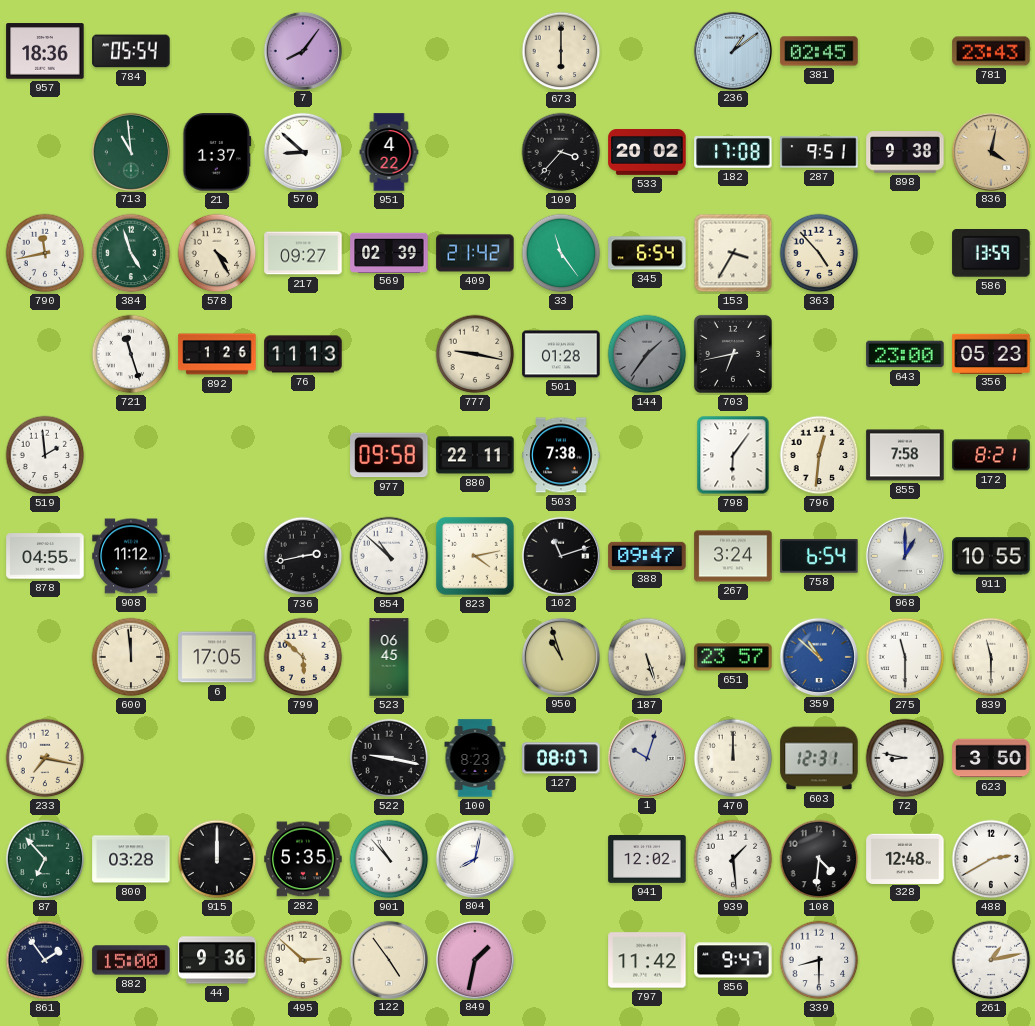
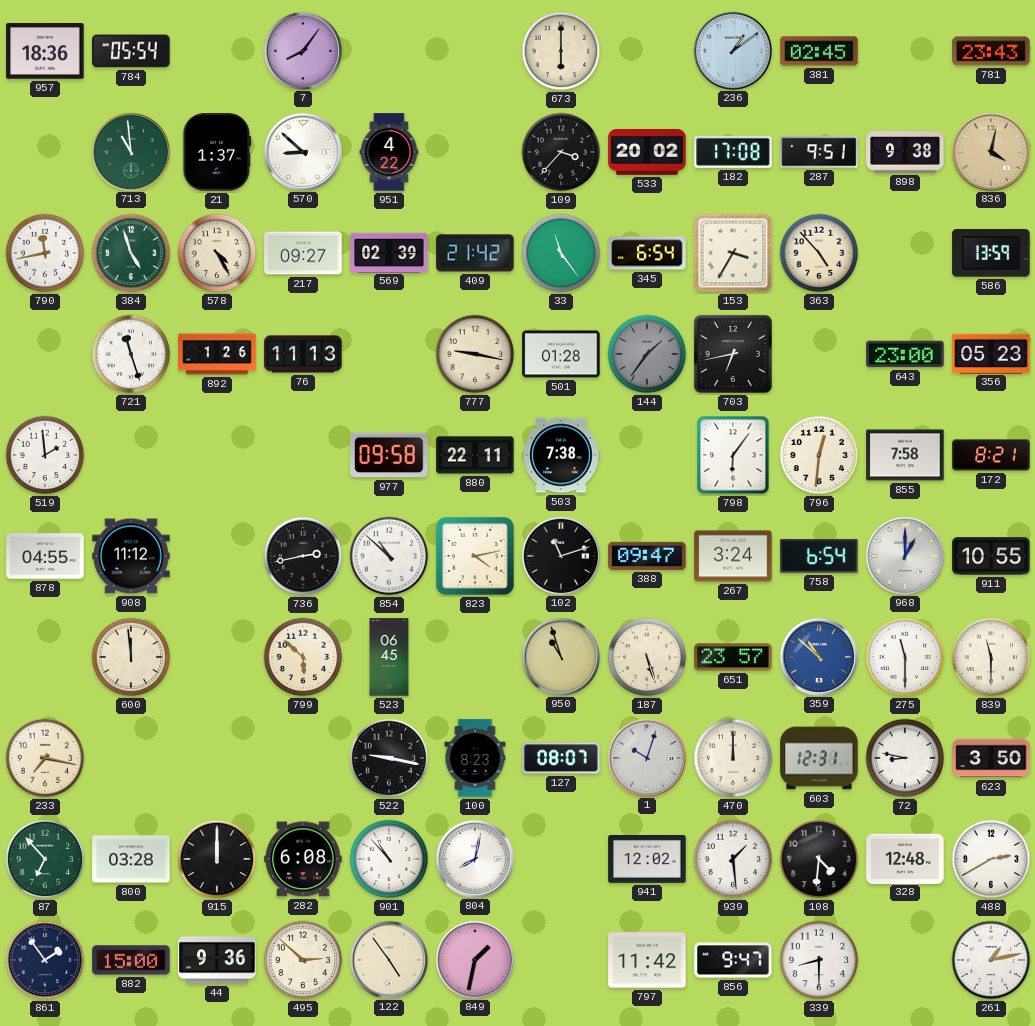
6: 17:05 -> none
282: 5:35 -> 6:08
